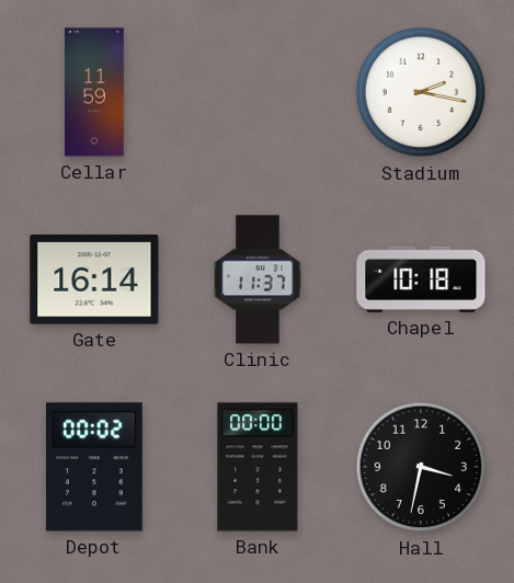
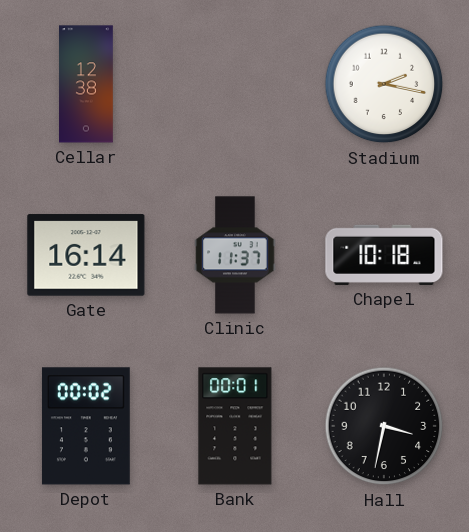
Cellar: 11:59 -> 12:38
Bank: 00:00 -> 00:01
